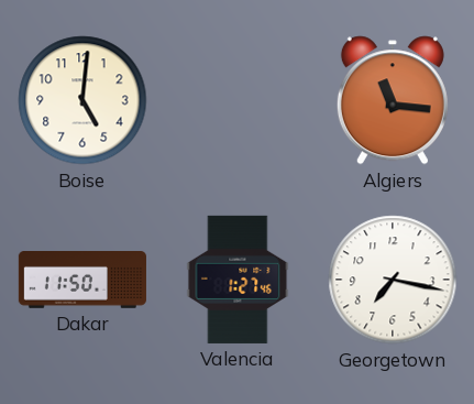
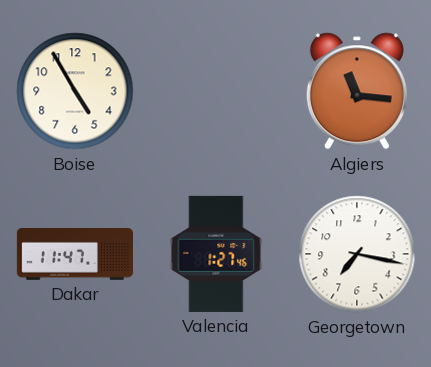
Boise: 5:01 -> 4:55
Dakar: 11:50 -> 11:47
